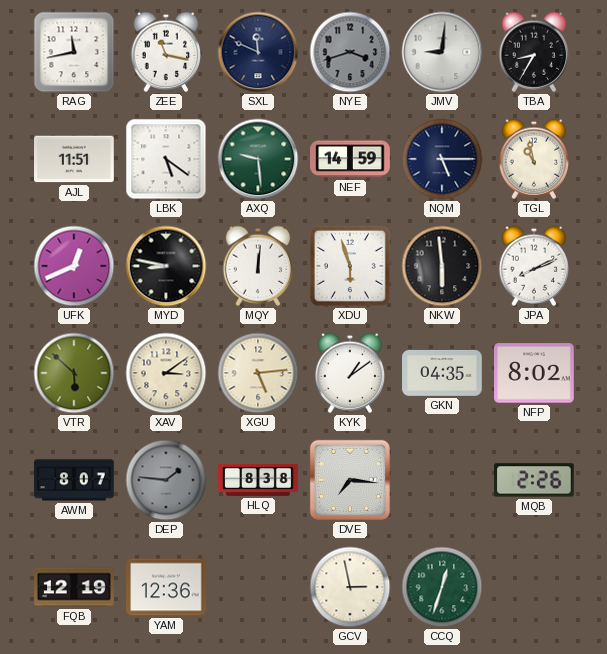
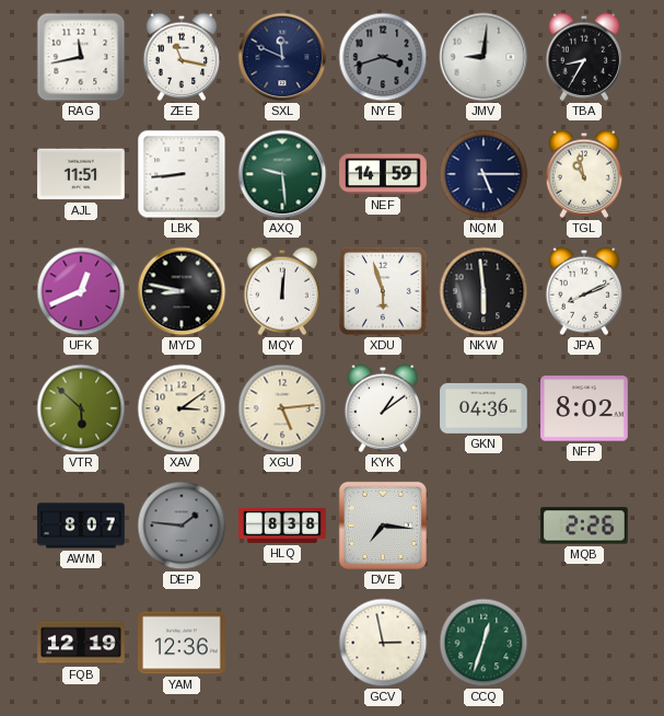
LBK: 5:21 -> 8:44
GKN: 04:35 -> 04:36
